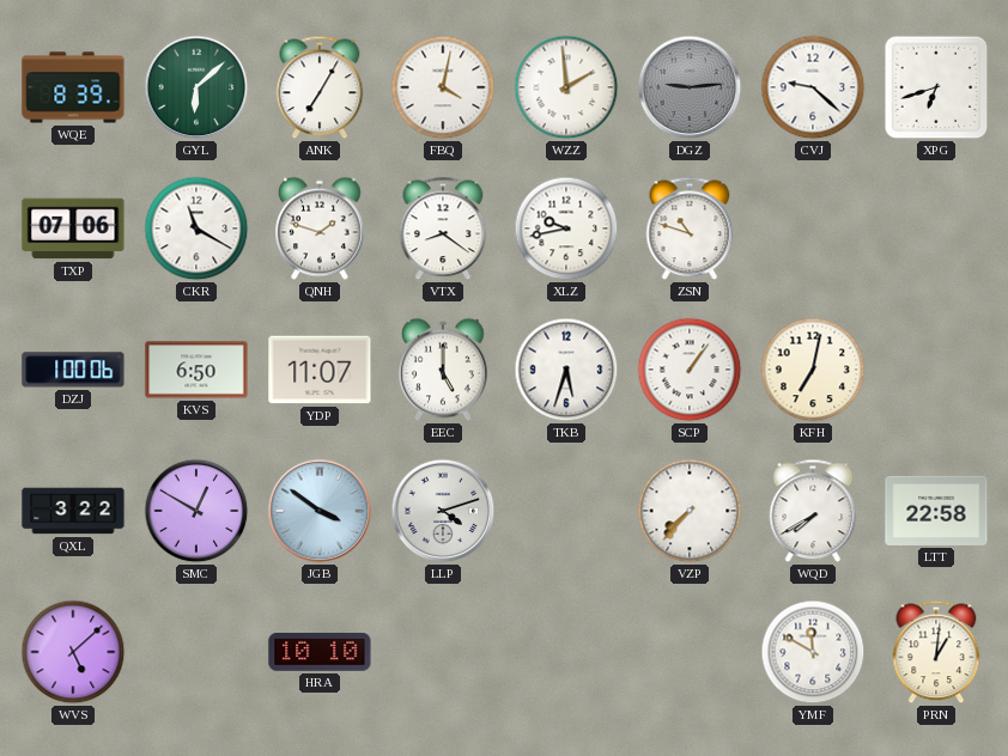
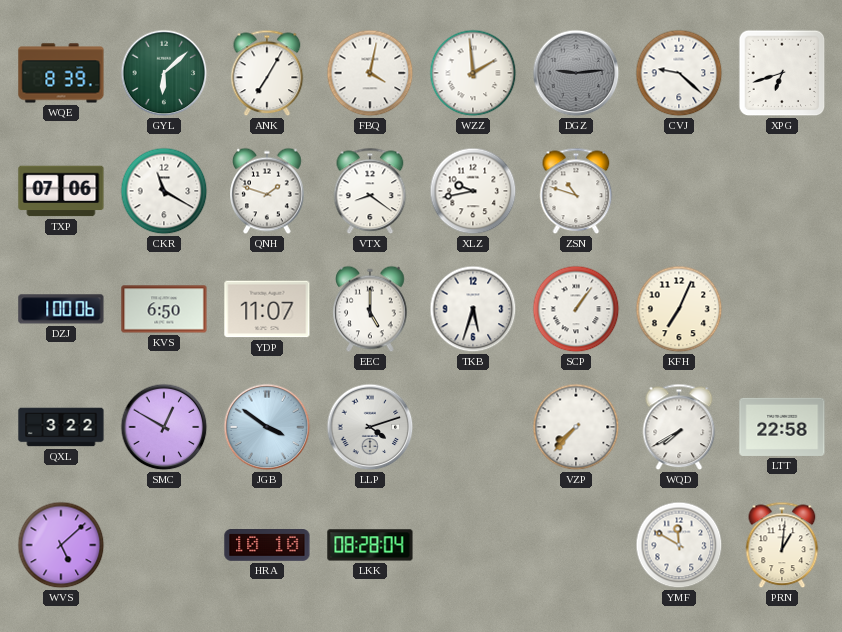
KFH: 7:02 -> 7:04
LKK: none -> 08:28
